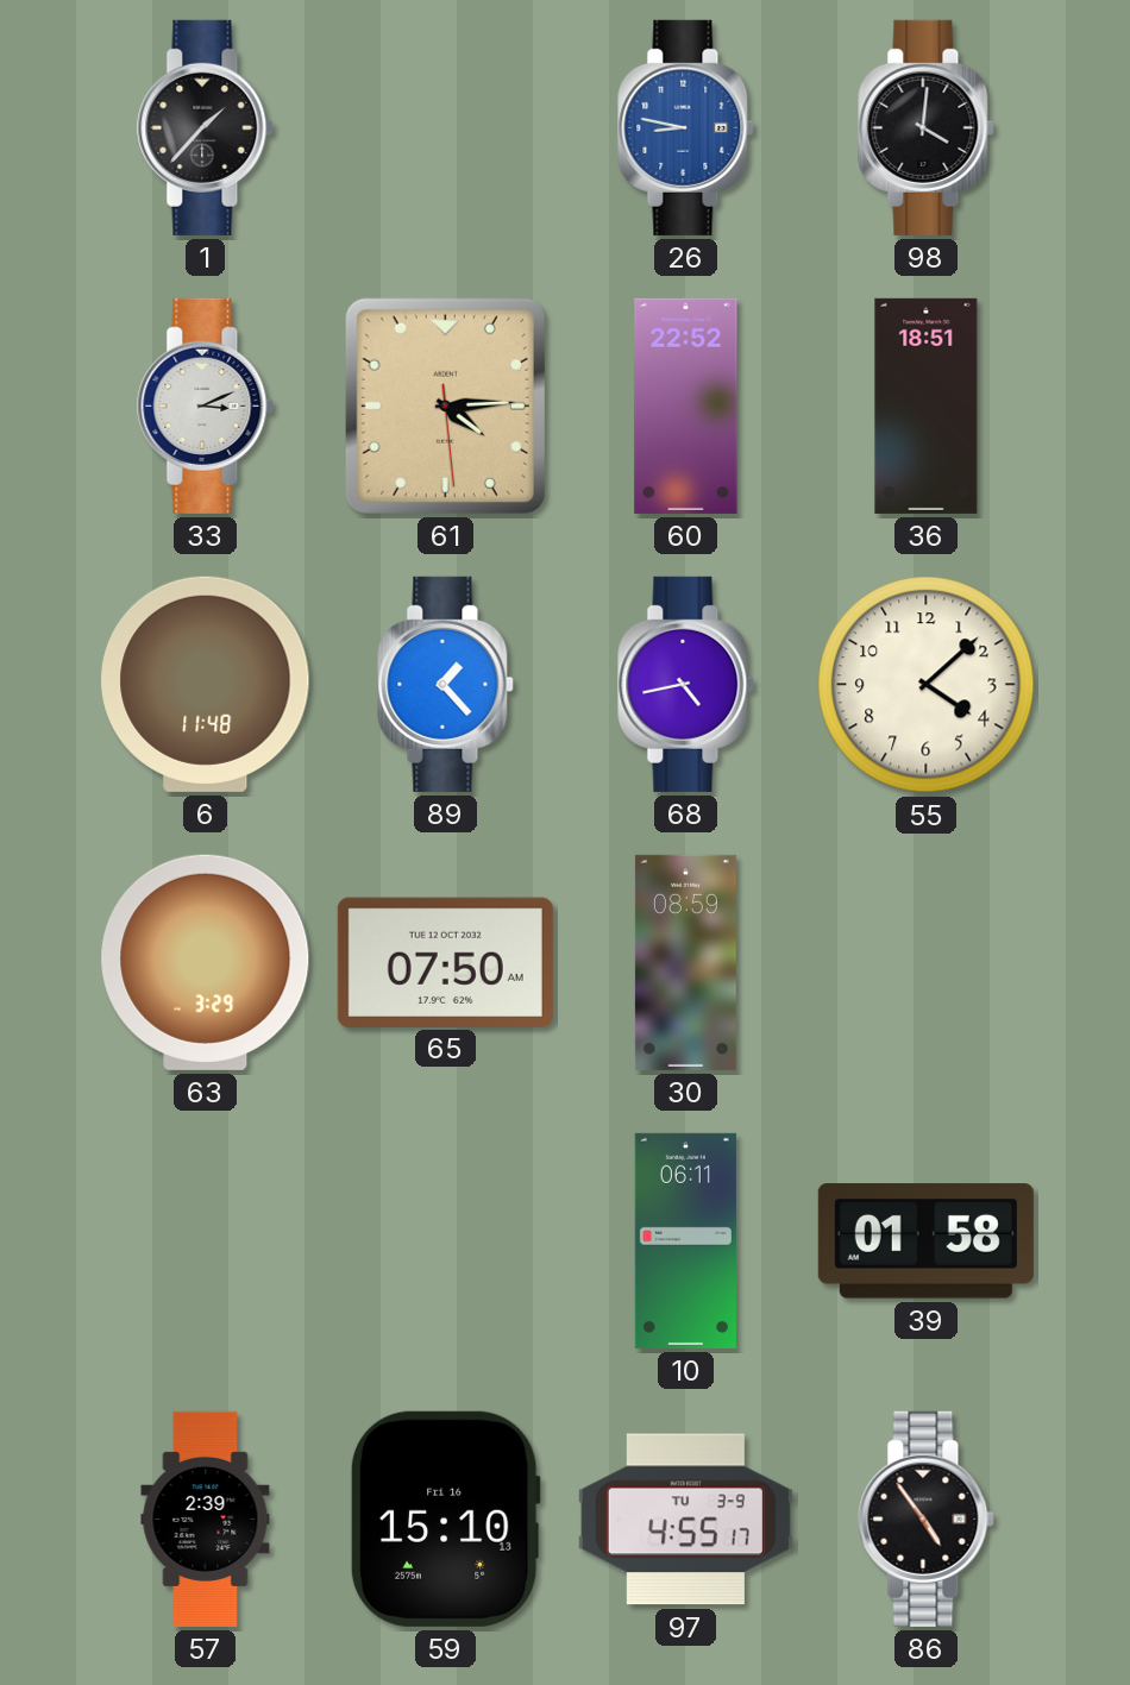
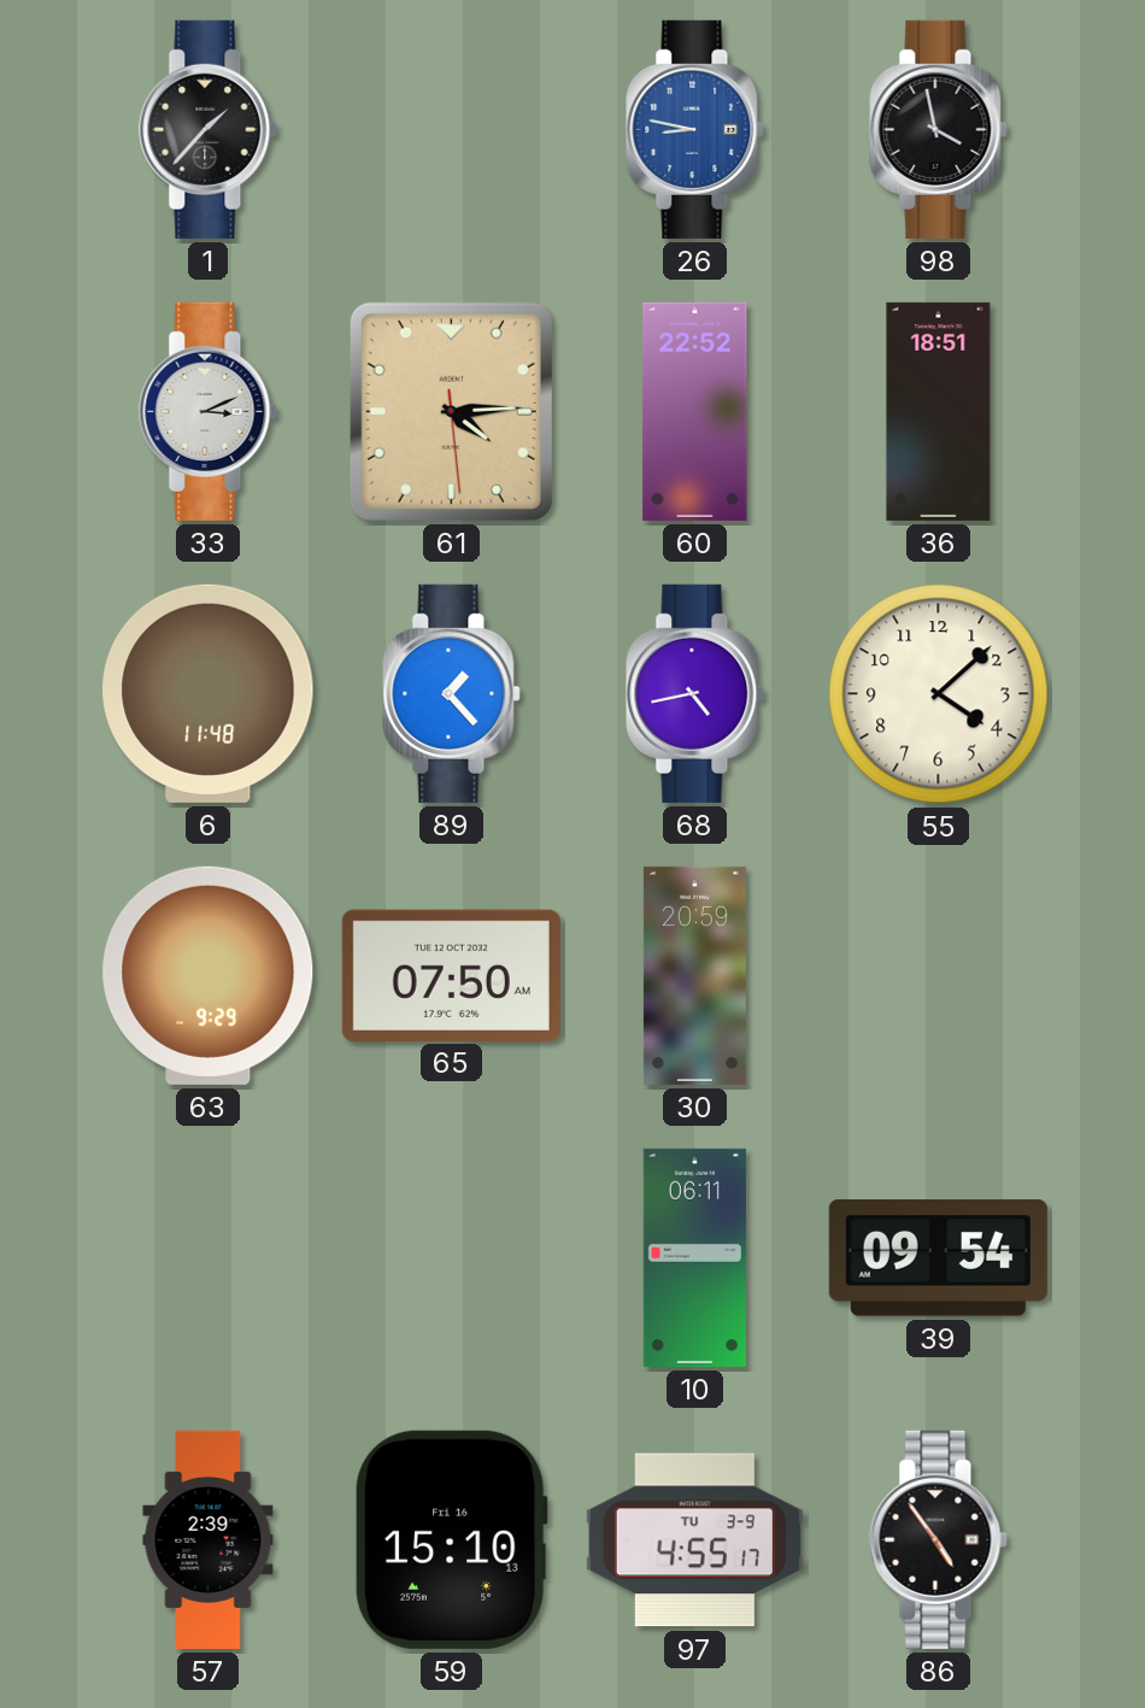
98: 4:01 -> 3:58
63: 3:29 -> 9:29
30: 08:59 -> 20:59
39: 01:58 -> 09:54
